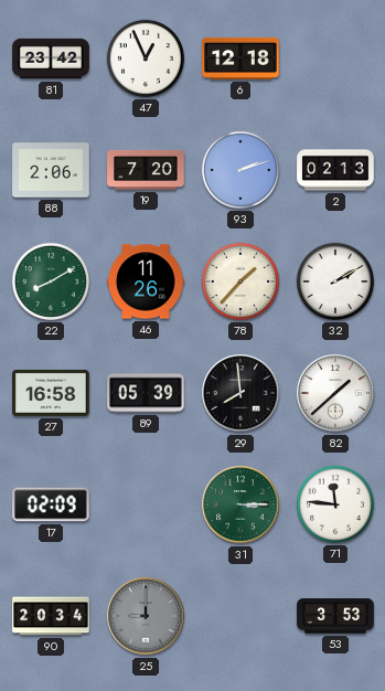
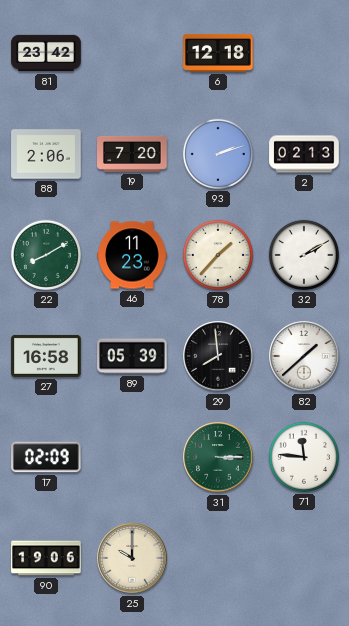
47: 12:56 -> none
46: 11:26 -> 11:23
90: 20:34 -> 19:06
25: 9:00 -> 10:00
25 dial: grey -> cream
53: 3:53 -> none
